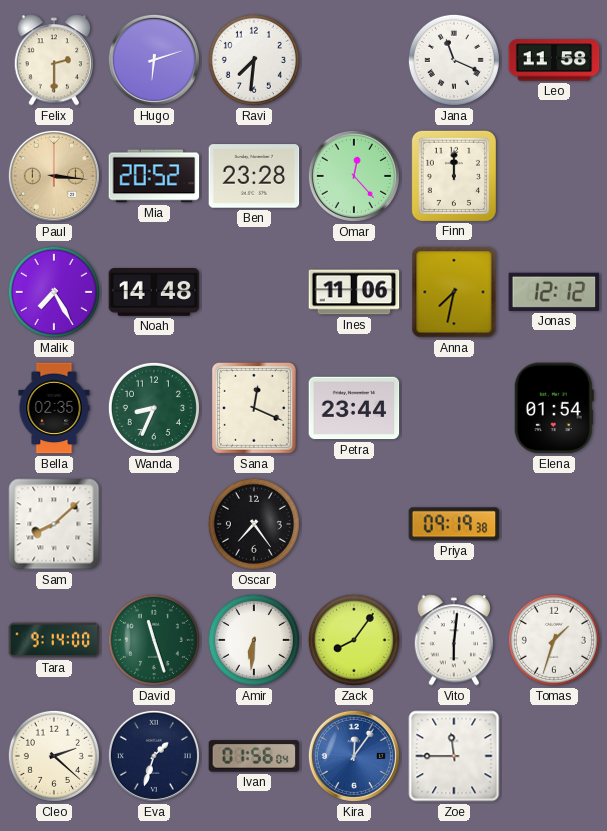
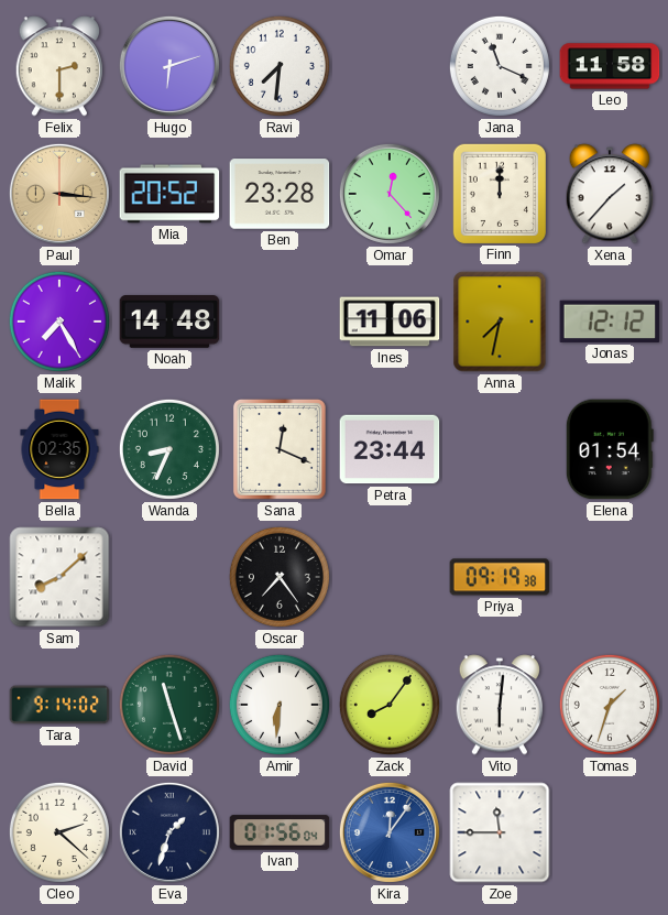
Xena: none -> 1:37
Tara: 9:14:00 -> 9:14:02
